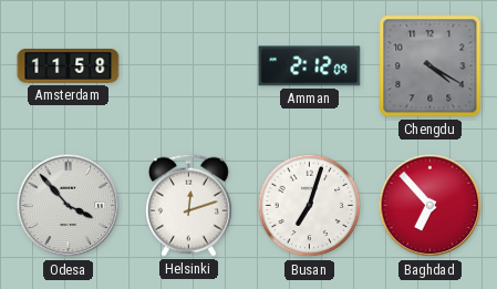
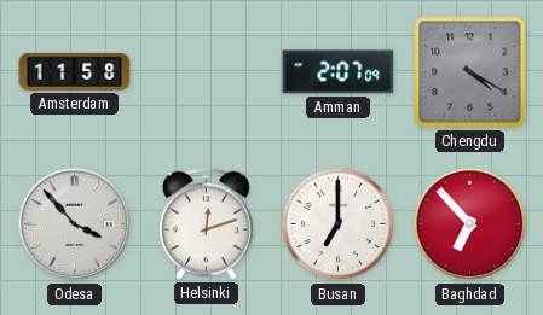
Amman: 2:12 -> 2:07
Busan: 7:03 -> 7:00
